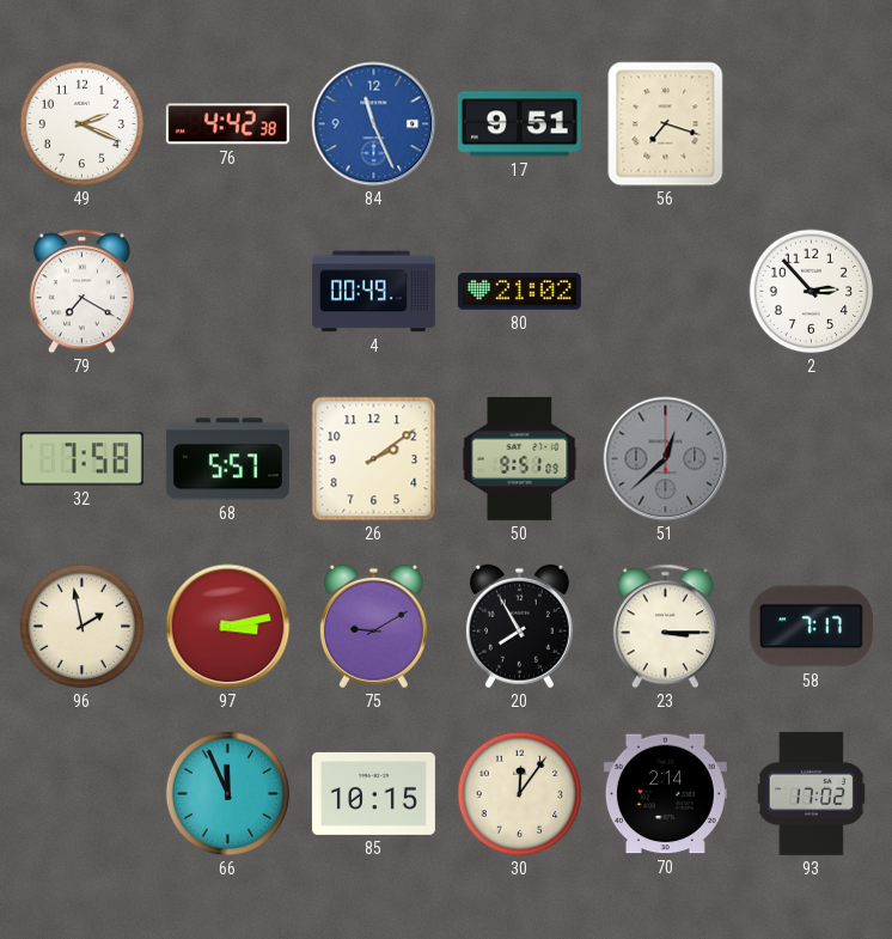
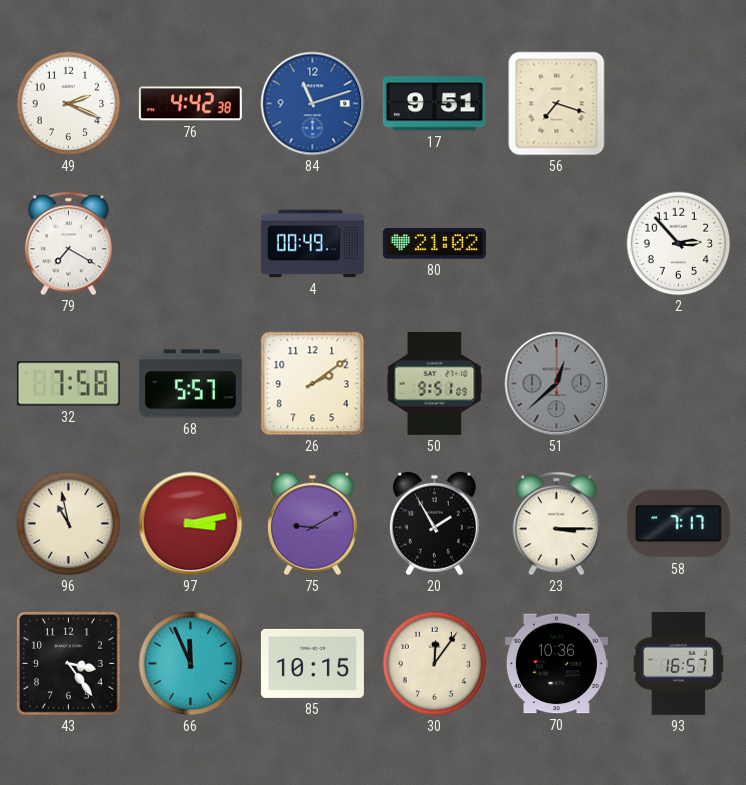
84: 11:26 -> 11:12
96: 1:58 -> 10:58
20: 7:55 -> 1:55
43: none -> 3:24
70: 2:14 -> 10:36
93: 17:02 -> 16:57
